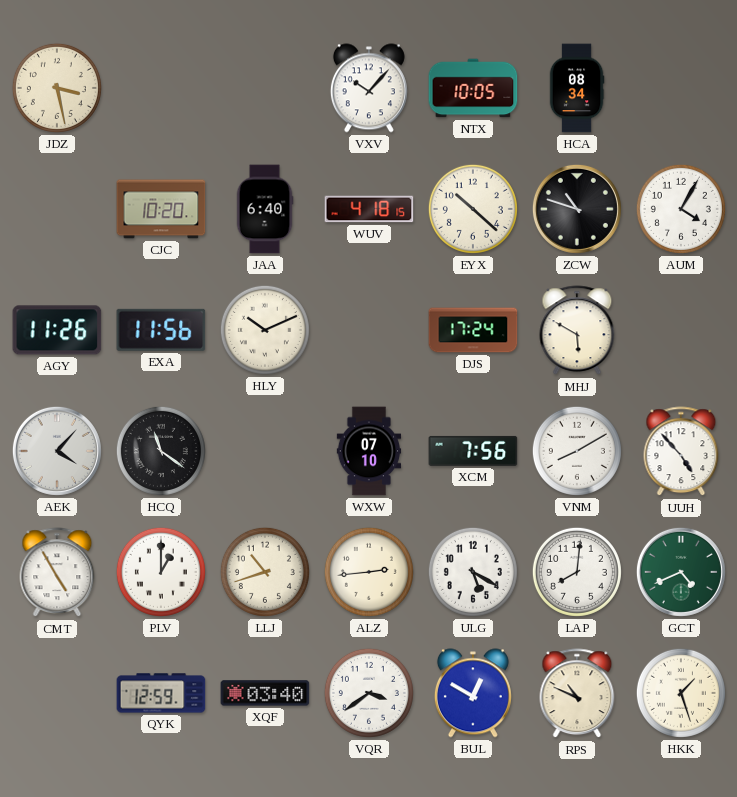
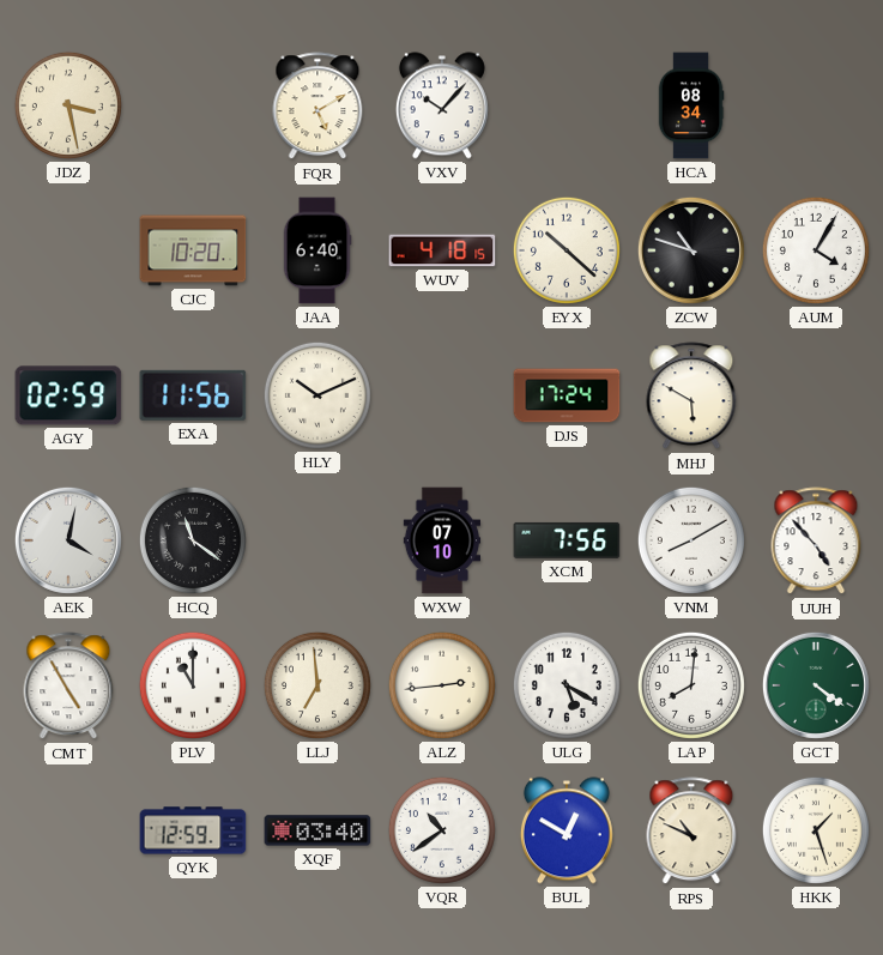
FQR: none -> 5:10
NTX: 10:05 -> none
AGY: 11:26 -> 02:59
AEK: 4:07 -> 4:02
PLV: 1:00 -> 11:00
LLJ: 10:42 -> 6:59
GCT: 4:41 -> 4:21
VQR: 3:39 -> 10:39
